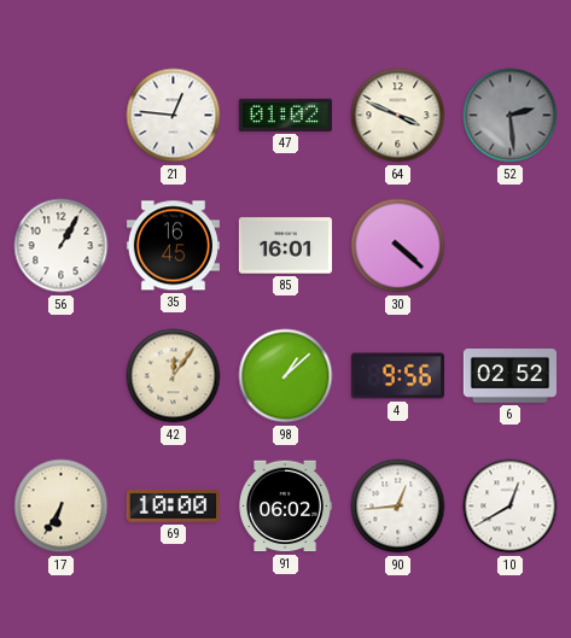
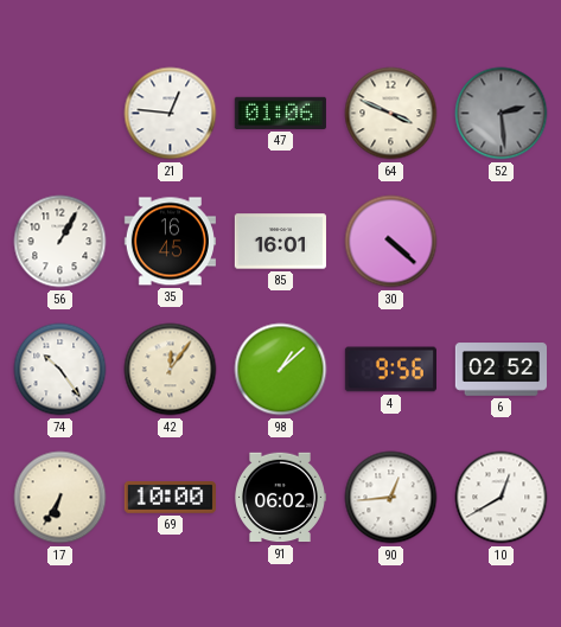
47: 01:02 -> 01:06
74: none -> 10:24
